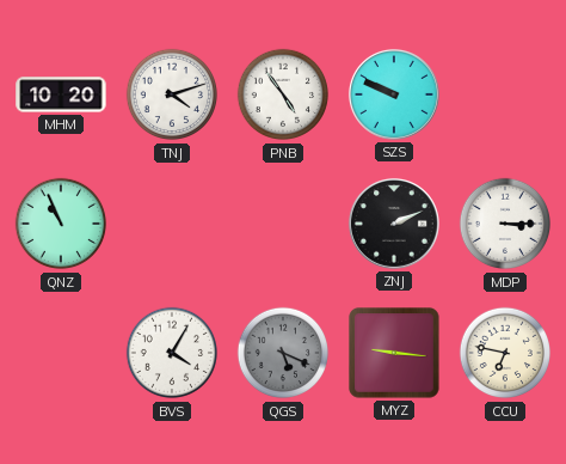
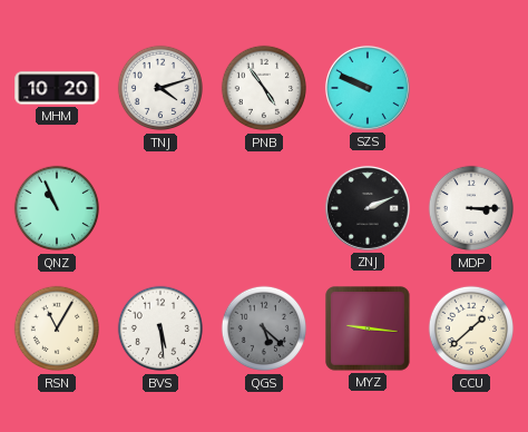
RSN: none -> 11:05
BVS: 4:05 -> 5:29
QGS: 5:19 -> 5:22
CCU: 6:47 -> 1:38
